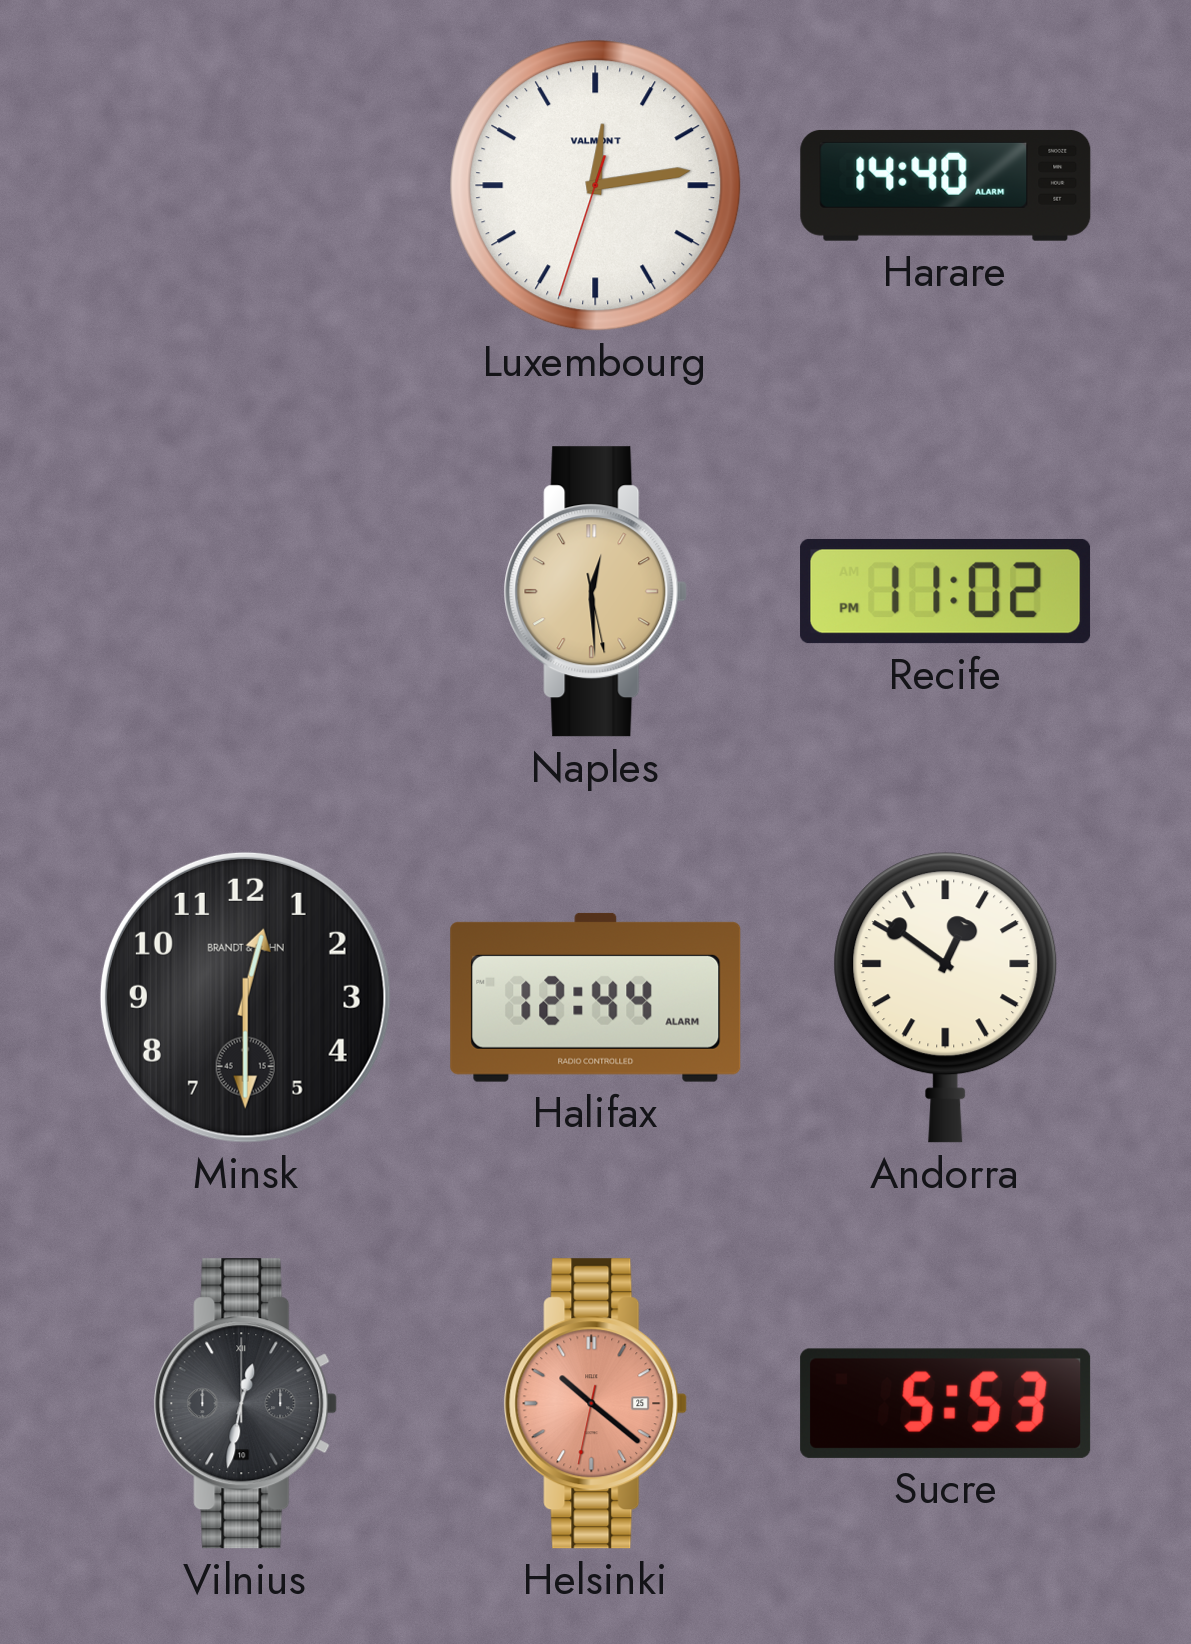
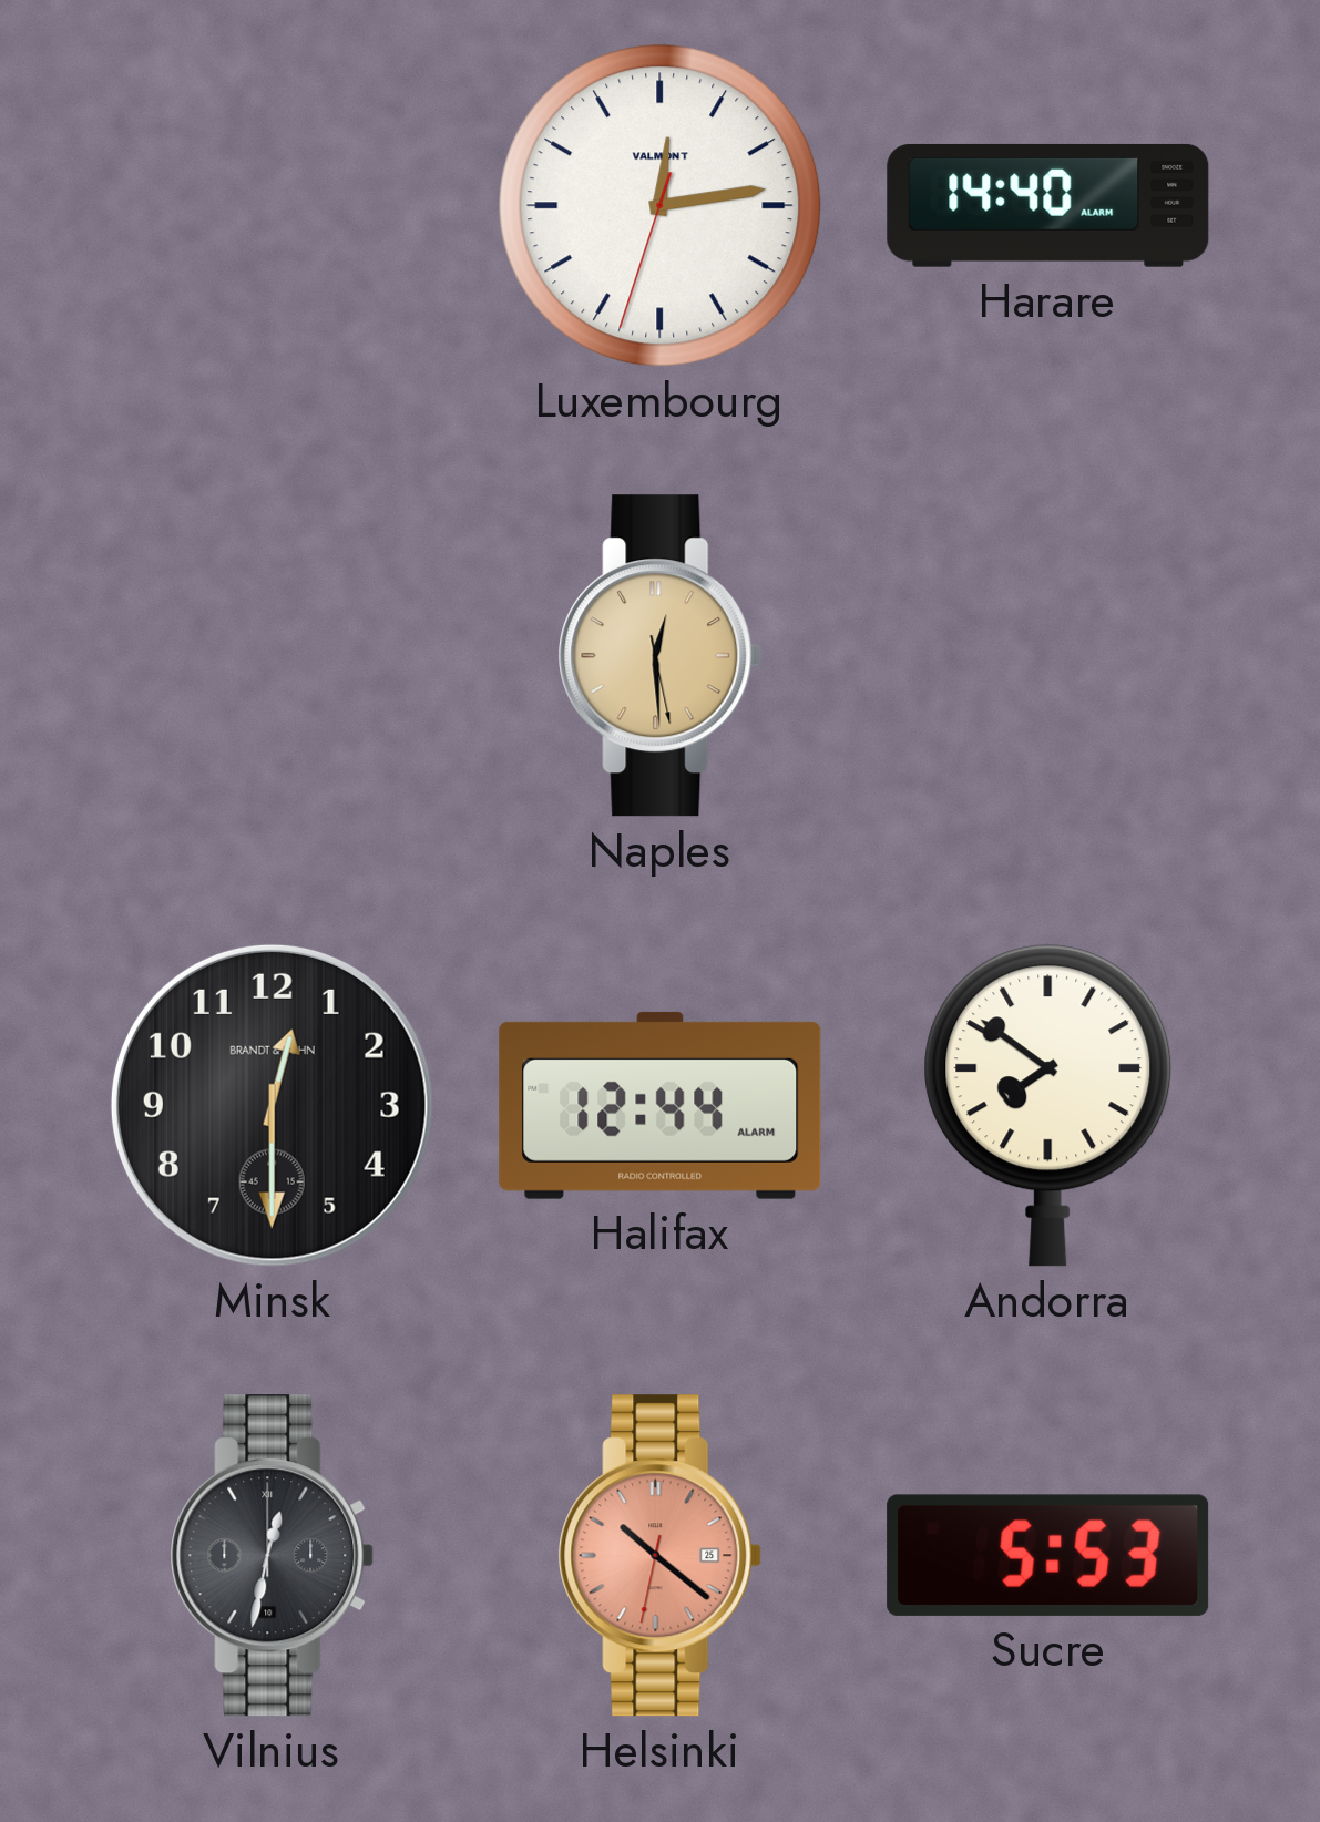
Recife: 11:02 -> none
Andorra: 12:51 -> 7:51
